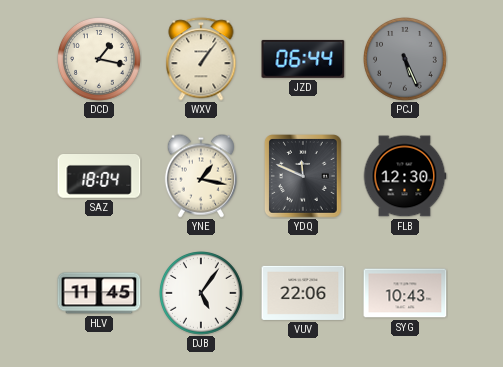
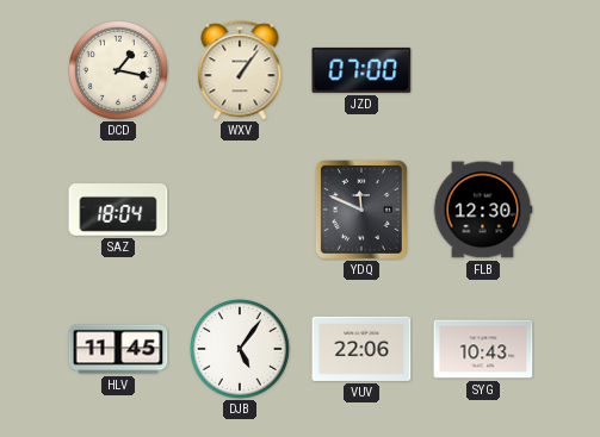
JZD: 06:44 -> 07:00
PCJ: 5:26 -> none
YNE: 1:17 -> none
